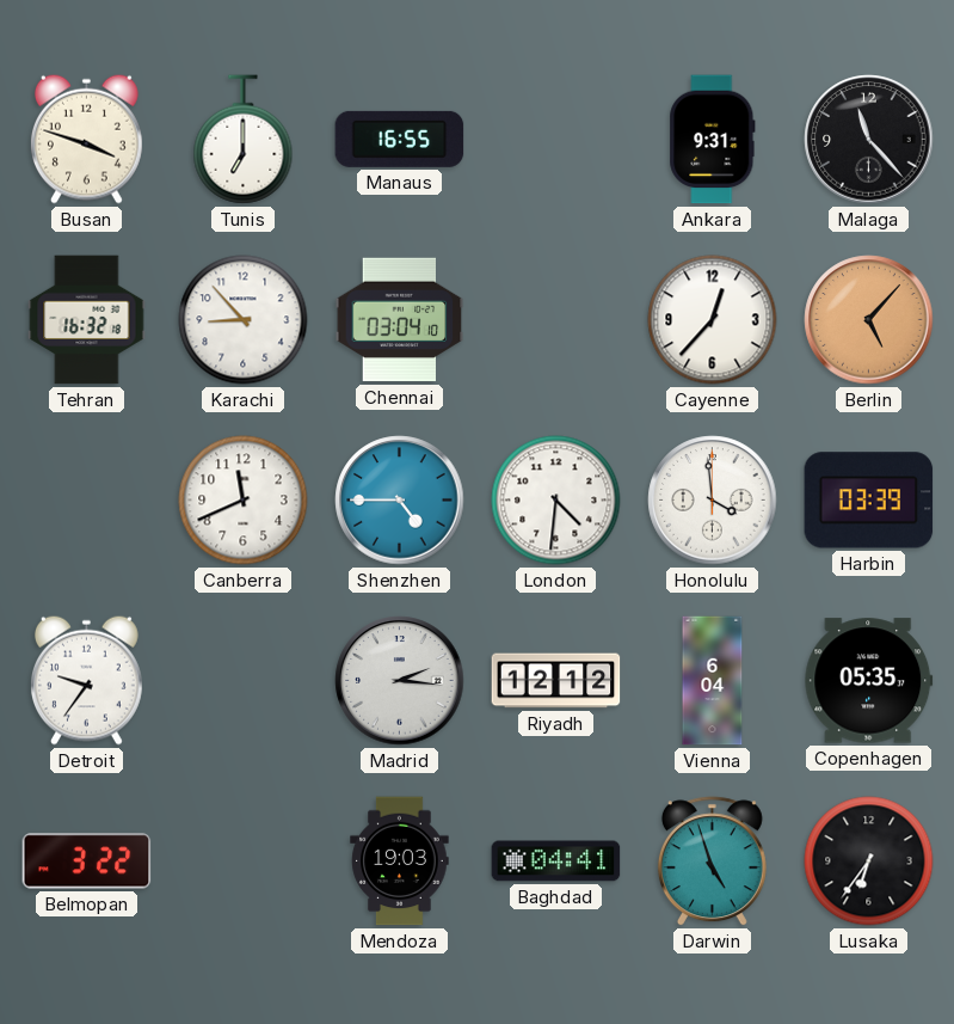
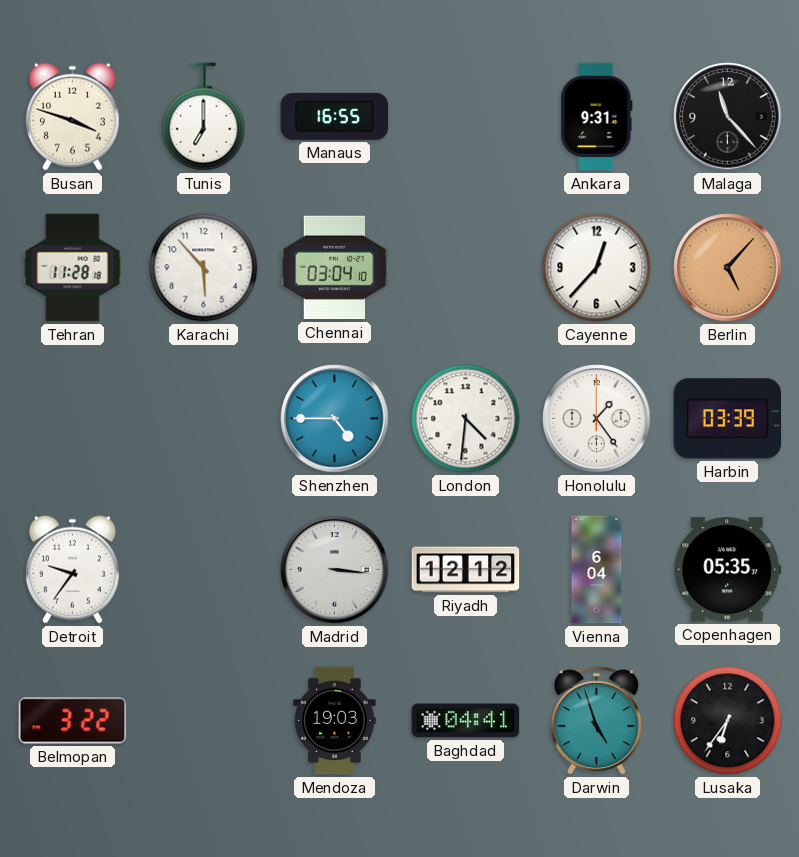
Tehran: 16:32 -> 11:28
Karachi: 8:53 -> 5:53
Canberra: 11:41 -> none
Honolulu: 3:59 -> 1:24
Madrid: 2:16 -> 3:16
